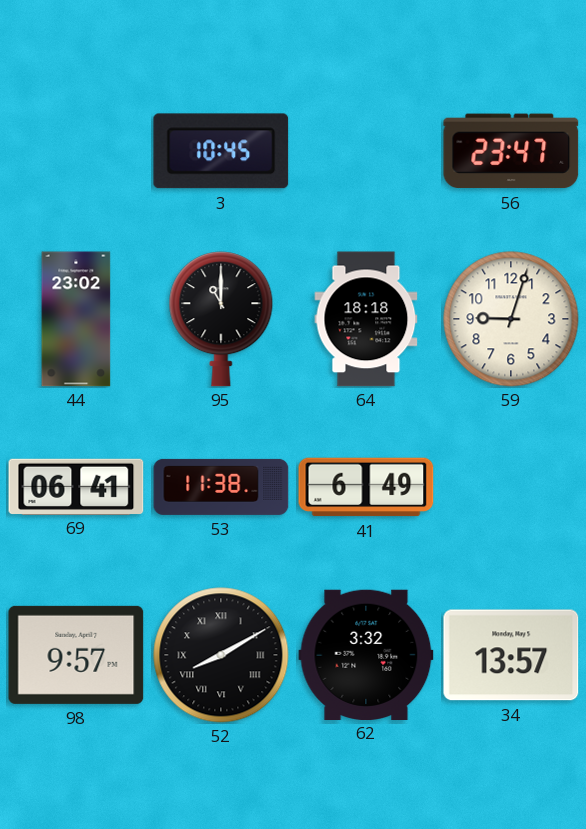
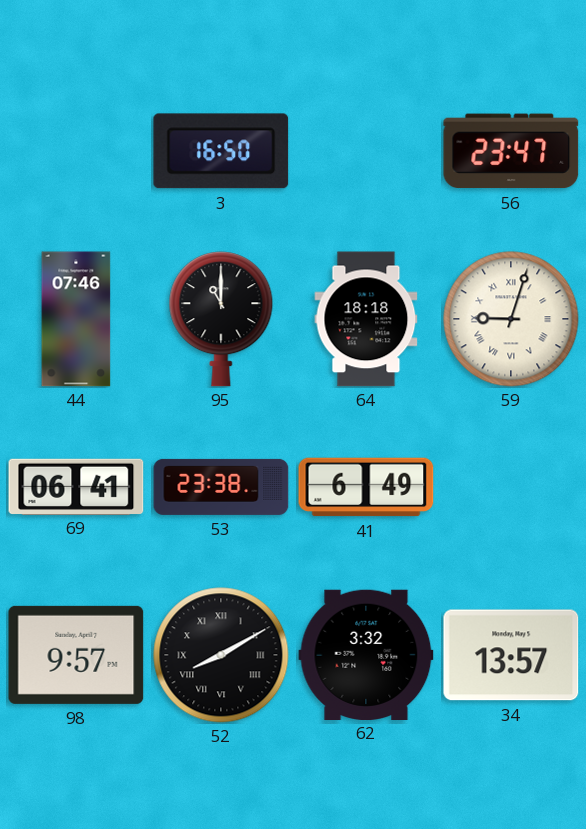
3: 10:45 -> 16:50
44: 23:02 -> 07:46
59 numerals: Arabic -> Roman
53: 11:38 -> 23:38
